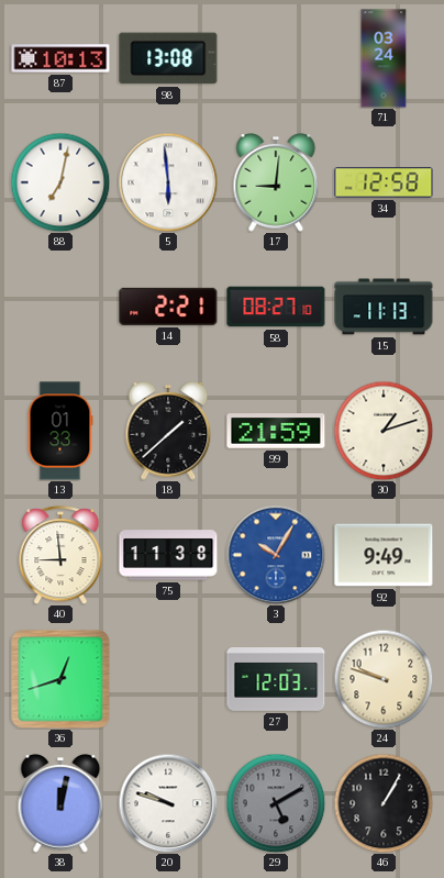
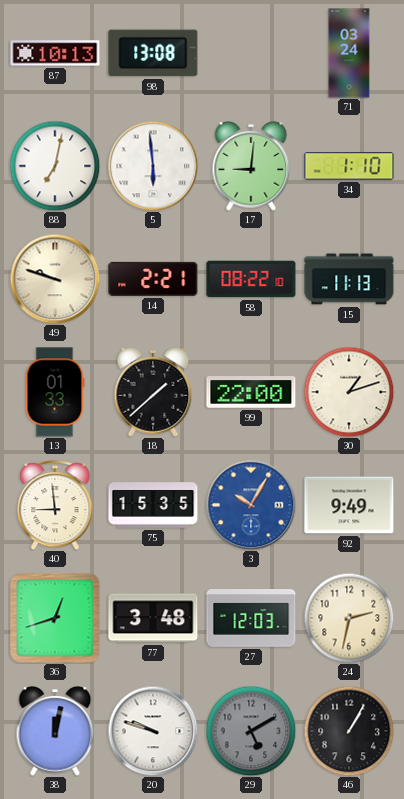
34: 12:58 -> 1:10
49: none -> 9:48
58: 08:27 -> 08:22
99: 21:59 -> 22:00
75: 11:38 -> 15:35
77: none -> 3:48
24: 9:48 -> 2:32
